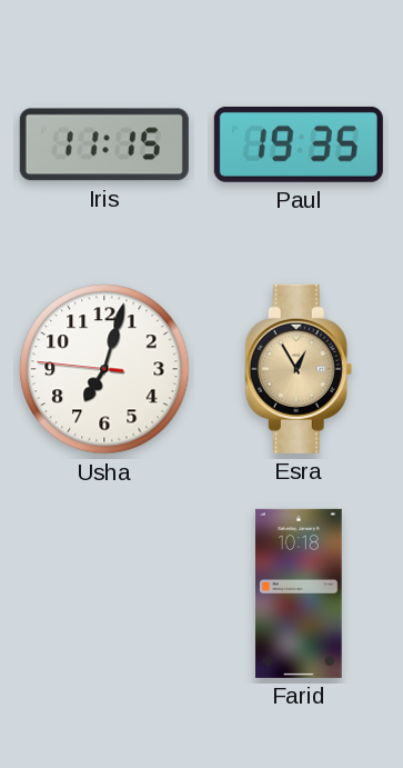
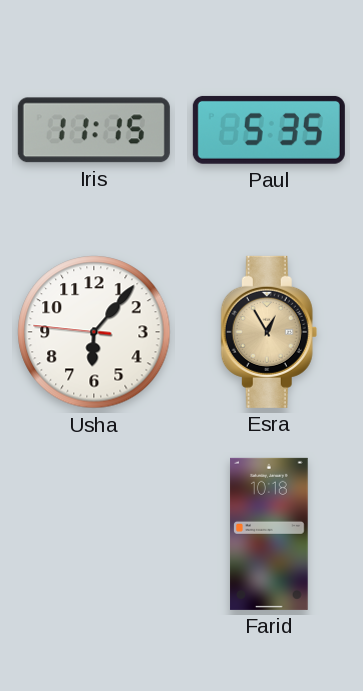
Paul: 19:35 -> 5:35
Usha: 7:02 -> 6:06
